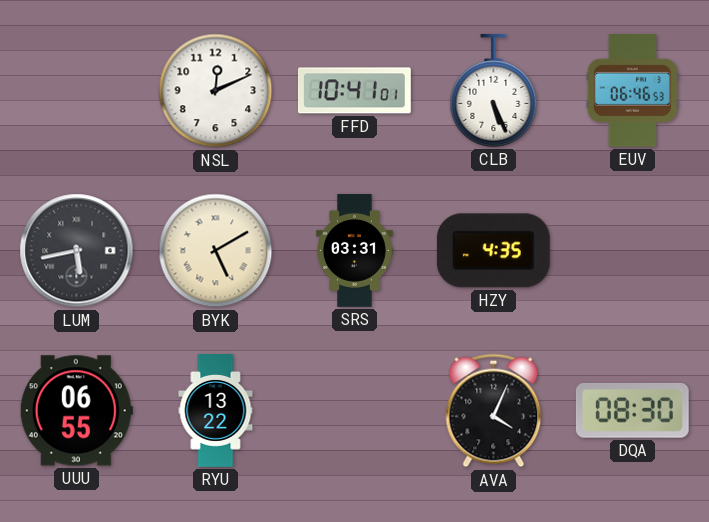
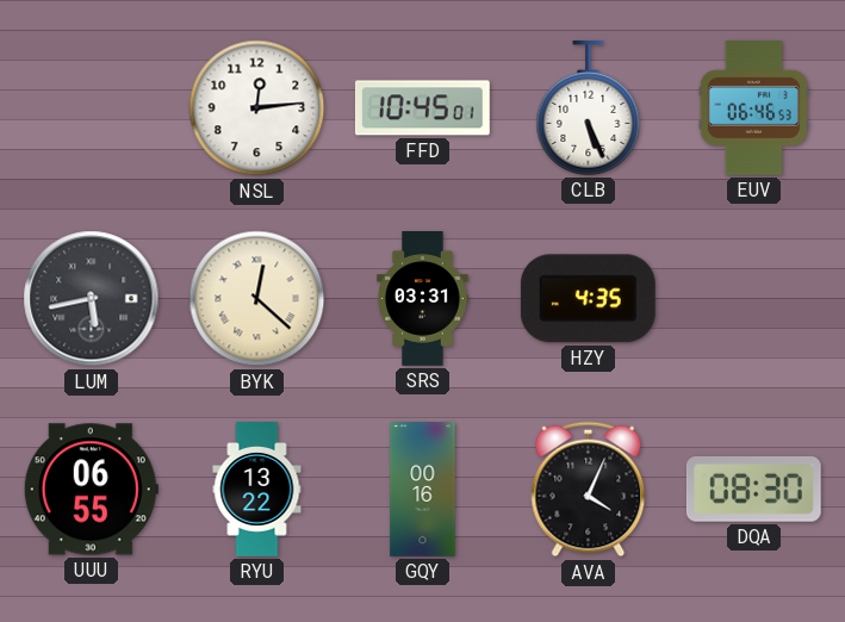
NSL: 12:11 -> 12:14
FFD: 10:41 -> 10:45
BYK: 5:10 -> 12:22
GQY: none -> 00:16
